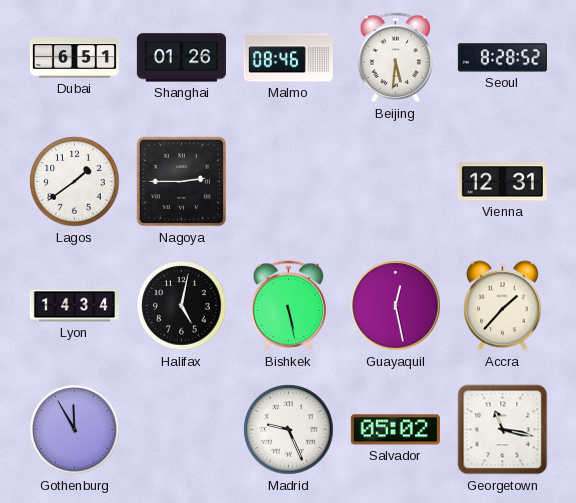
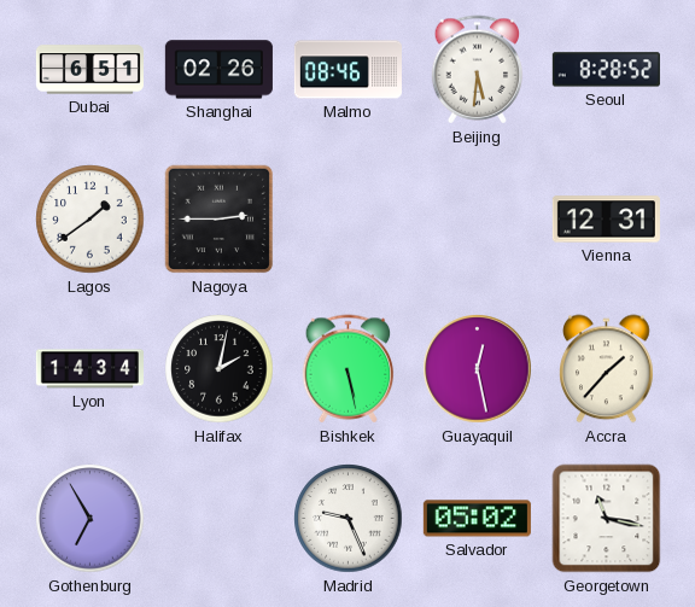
Shanghai: 01:26 -> 02:26
Halifax: 5:02 -> 2:02
Gothenburg: 11:55 -> 6:55
